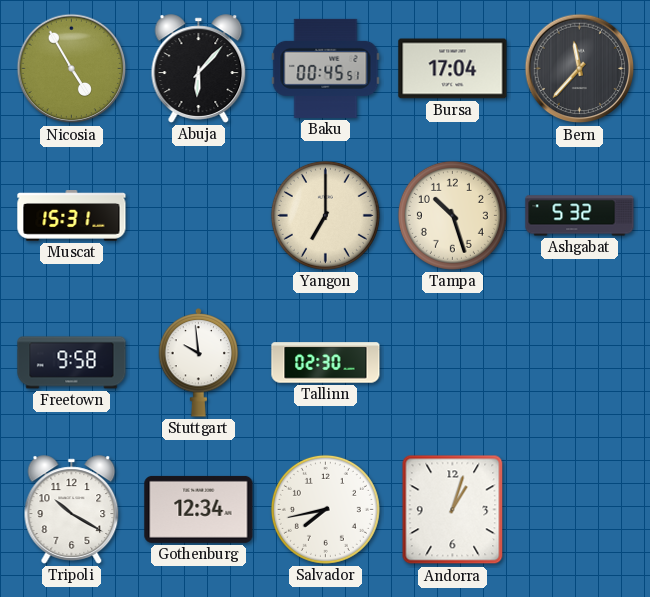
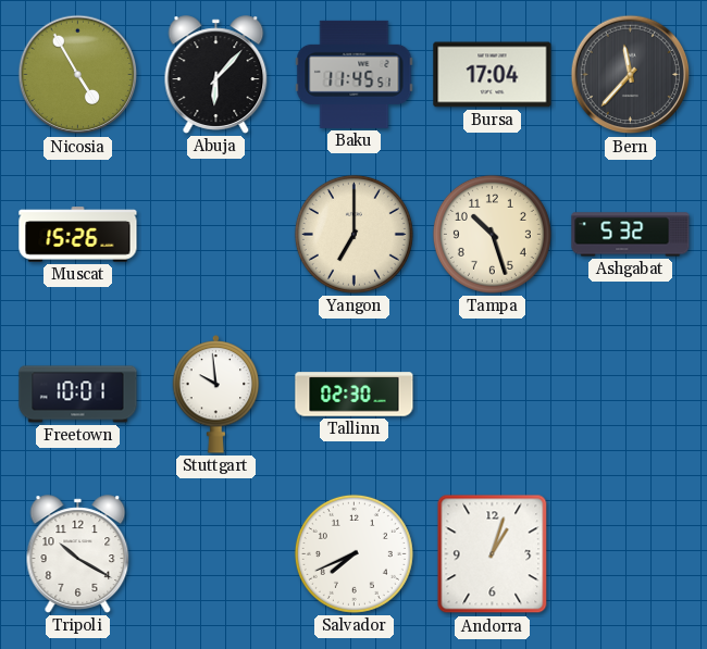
Baku: 00:45 -> 11:45
Muscat: 15:31 -> 15:26
Freetown: 9:58 -> 10:01
Gothenburg: 12:34 -> none
Salvador: 7:43 -> 7:41
